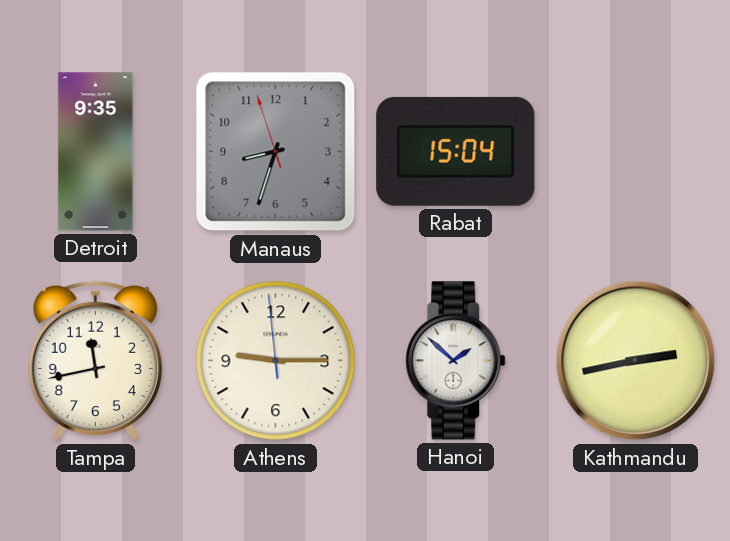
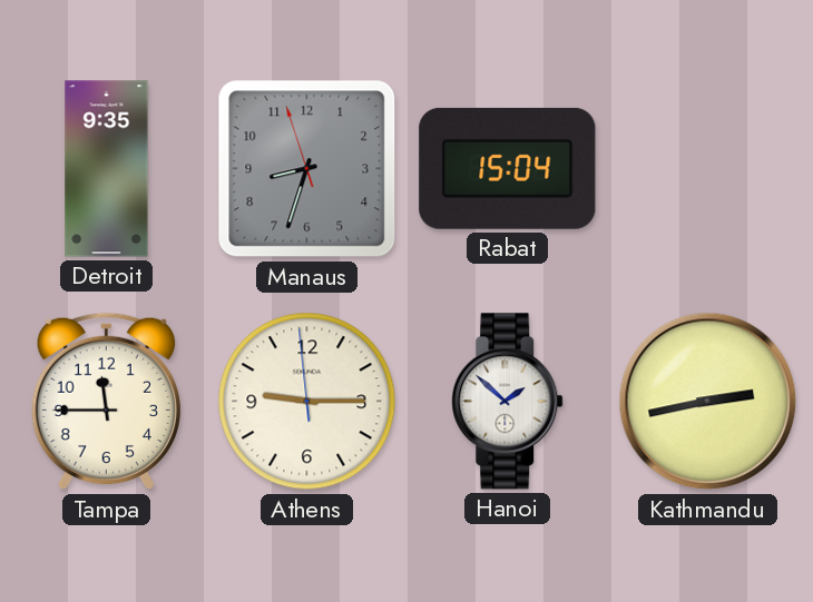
Tampa: 11:43 -> 11:45
